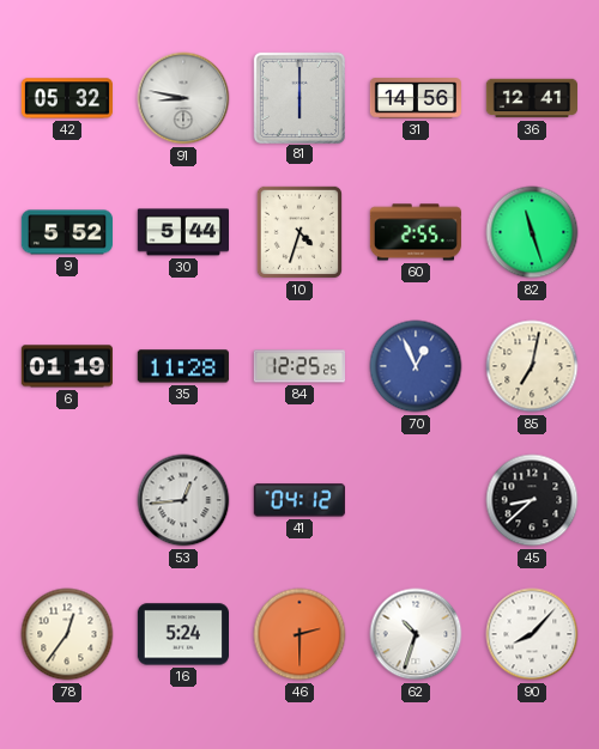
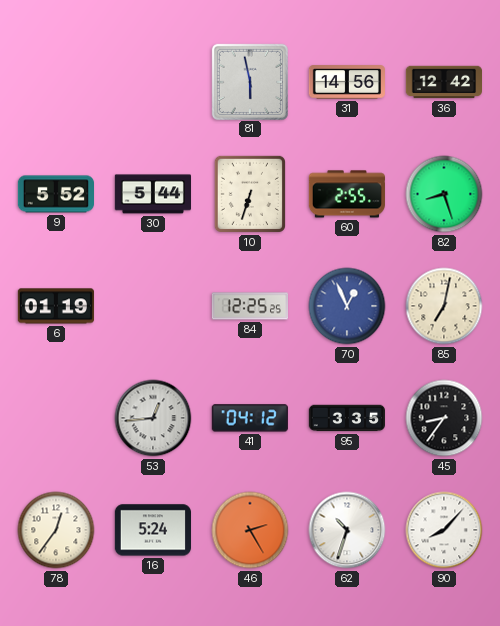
42: 05:32 -> none
91: 8:47 -> none
81: 6:00 -> 5:58
36: 12:41 -> 12:42
10: 4:33 -> 6:33
82: 11:27 -> 8:27
35: 11:28 -> none
95: none -> 3:35
45: 8:38 -> 8:36
46: 2:30 -> 2:25
